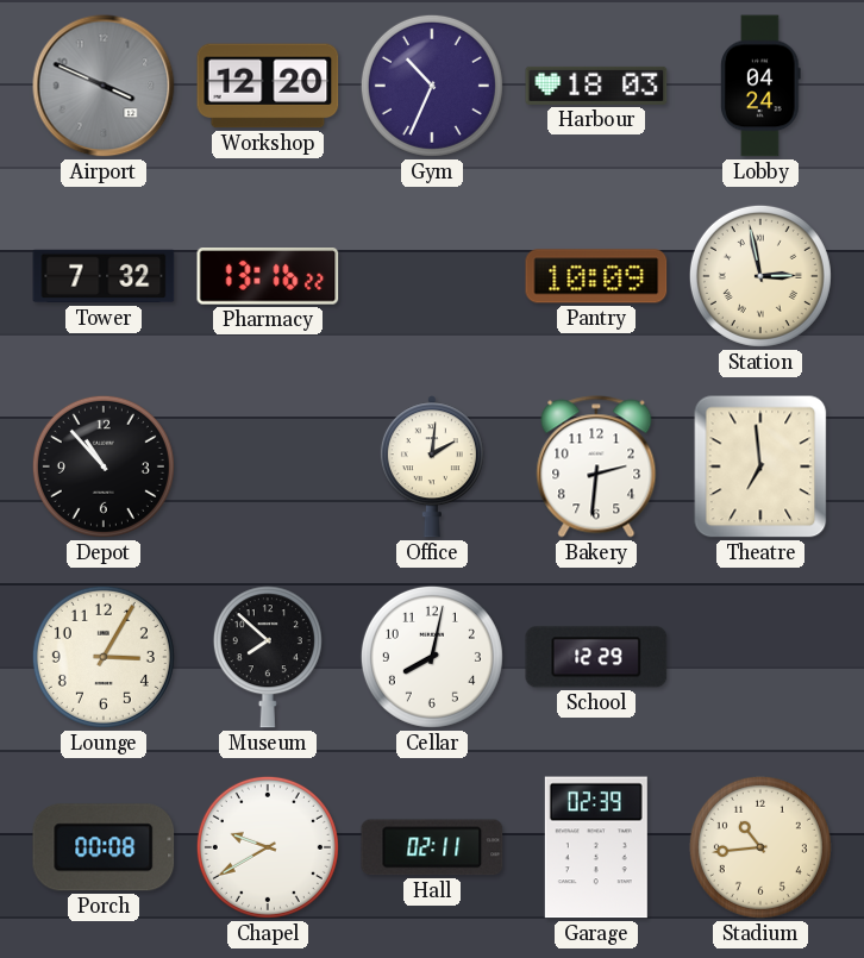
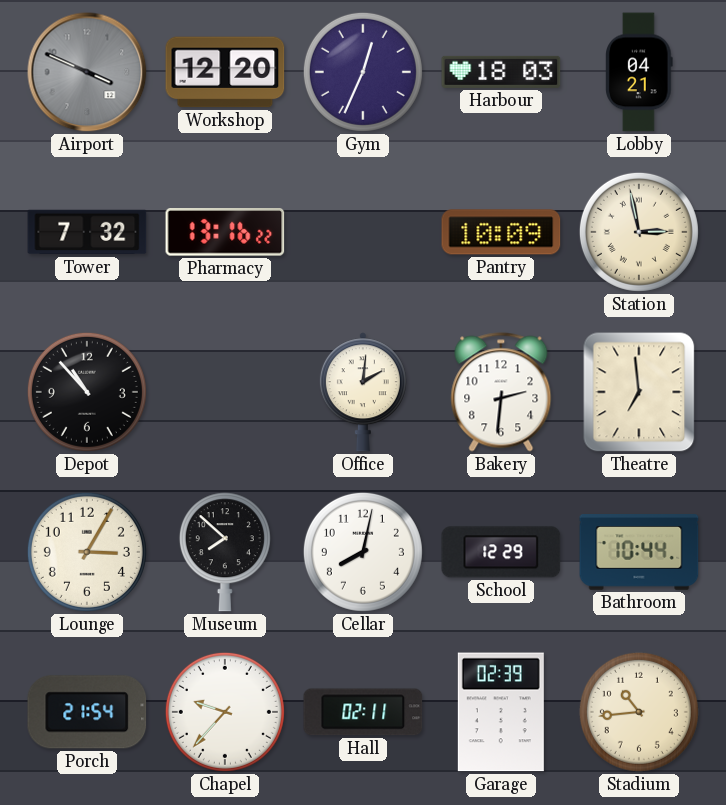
Gym: 10:34 -> 12:34
Lobby: 04:24 -> 04:21
Bathroom: none -> 10:44
Porch: 00:08 -> 21:54
Chapel: 9:40 -> 9:37
